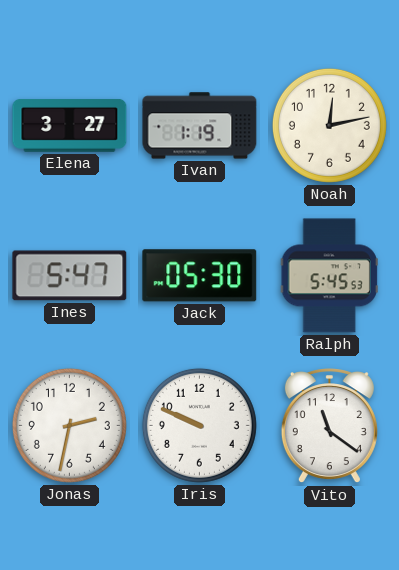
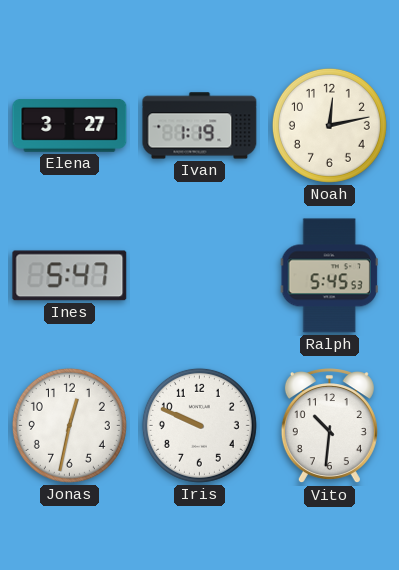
Jack: 05:30 -> none
Jonas: 2:32 -> 12:32
Vito: 11:21 -> 10:31
